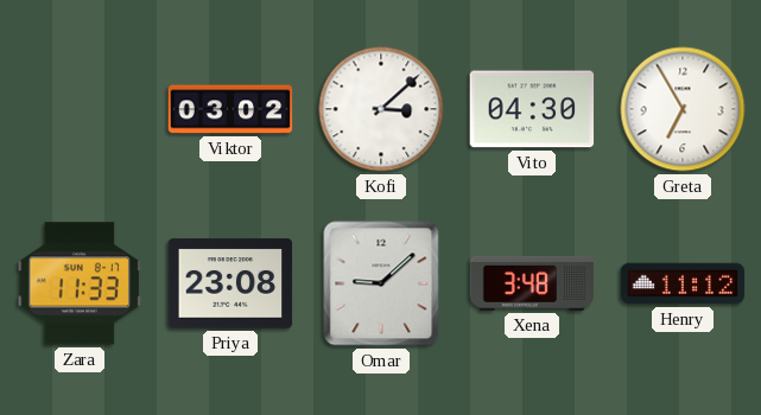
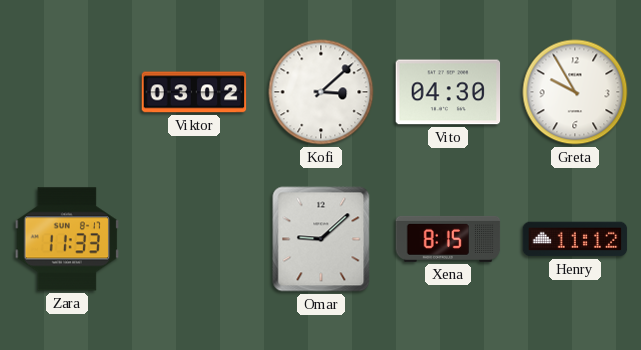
Greta: 6:55 -> 9:55
Priya: 23:08 -> none
Xena: 3:48 -> 8:15
